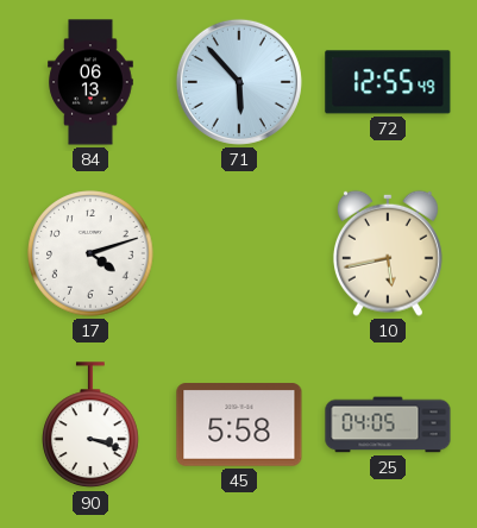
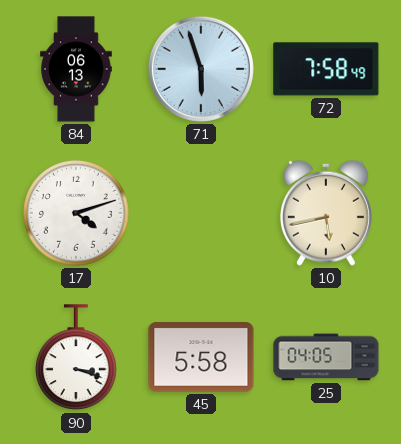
71: 5:53 -> 5:57
72: 12:55 -> 7:58
